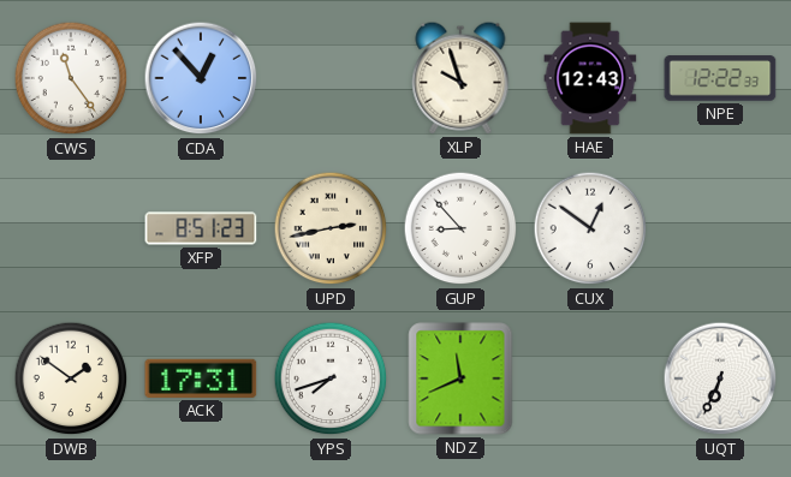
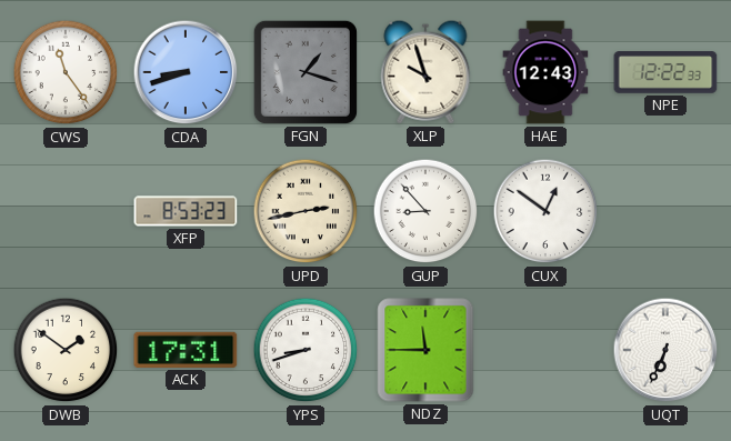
CDA: 12:53 -> 8:42
FGN: none -> 1:18
XFP: 8:51 -> 8:53
YPS: 7:42 -> 8:42
NDZ: 11:41 -> 11:45
